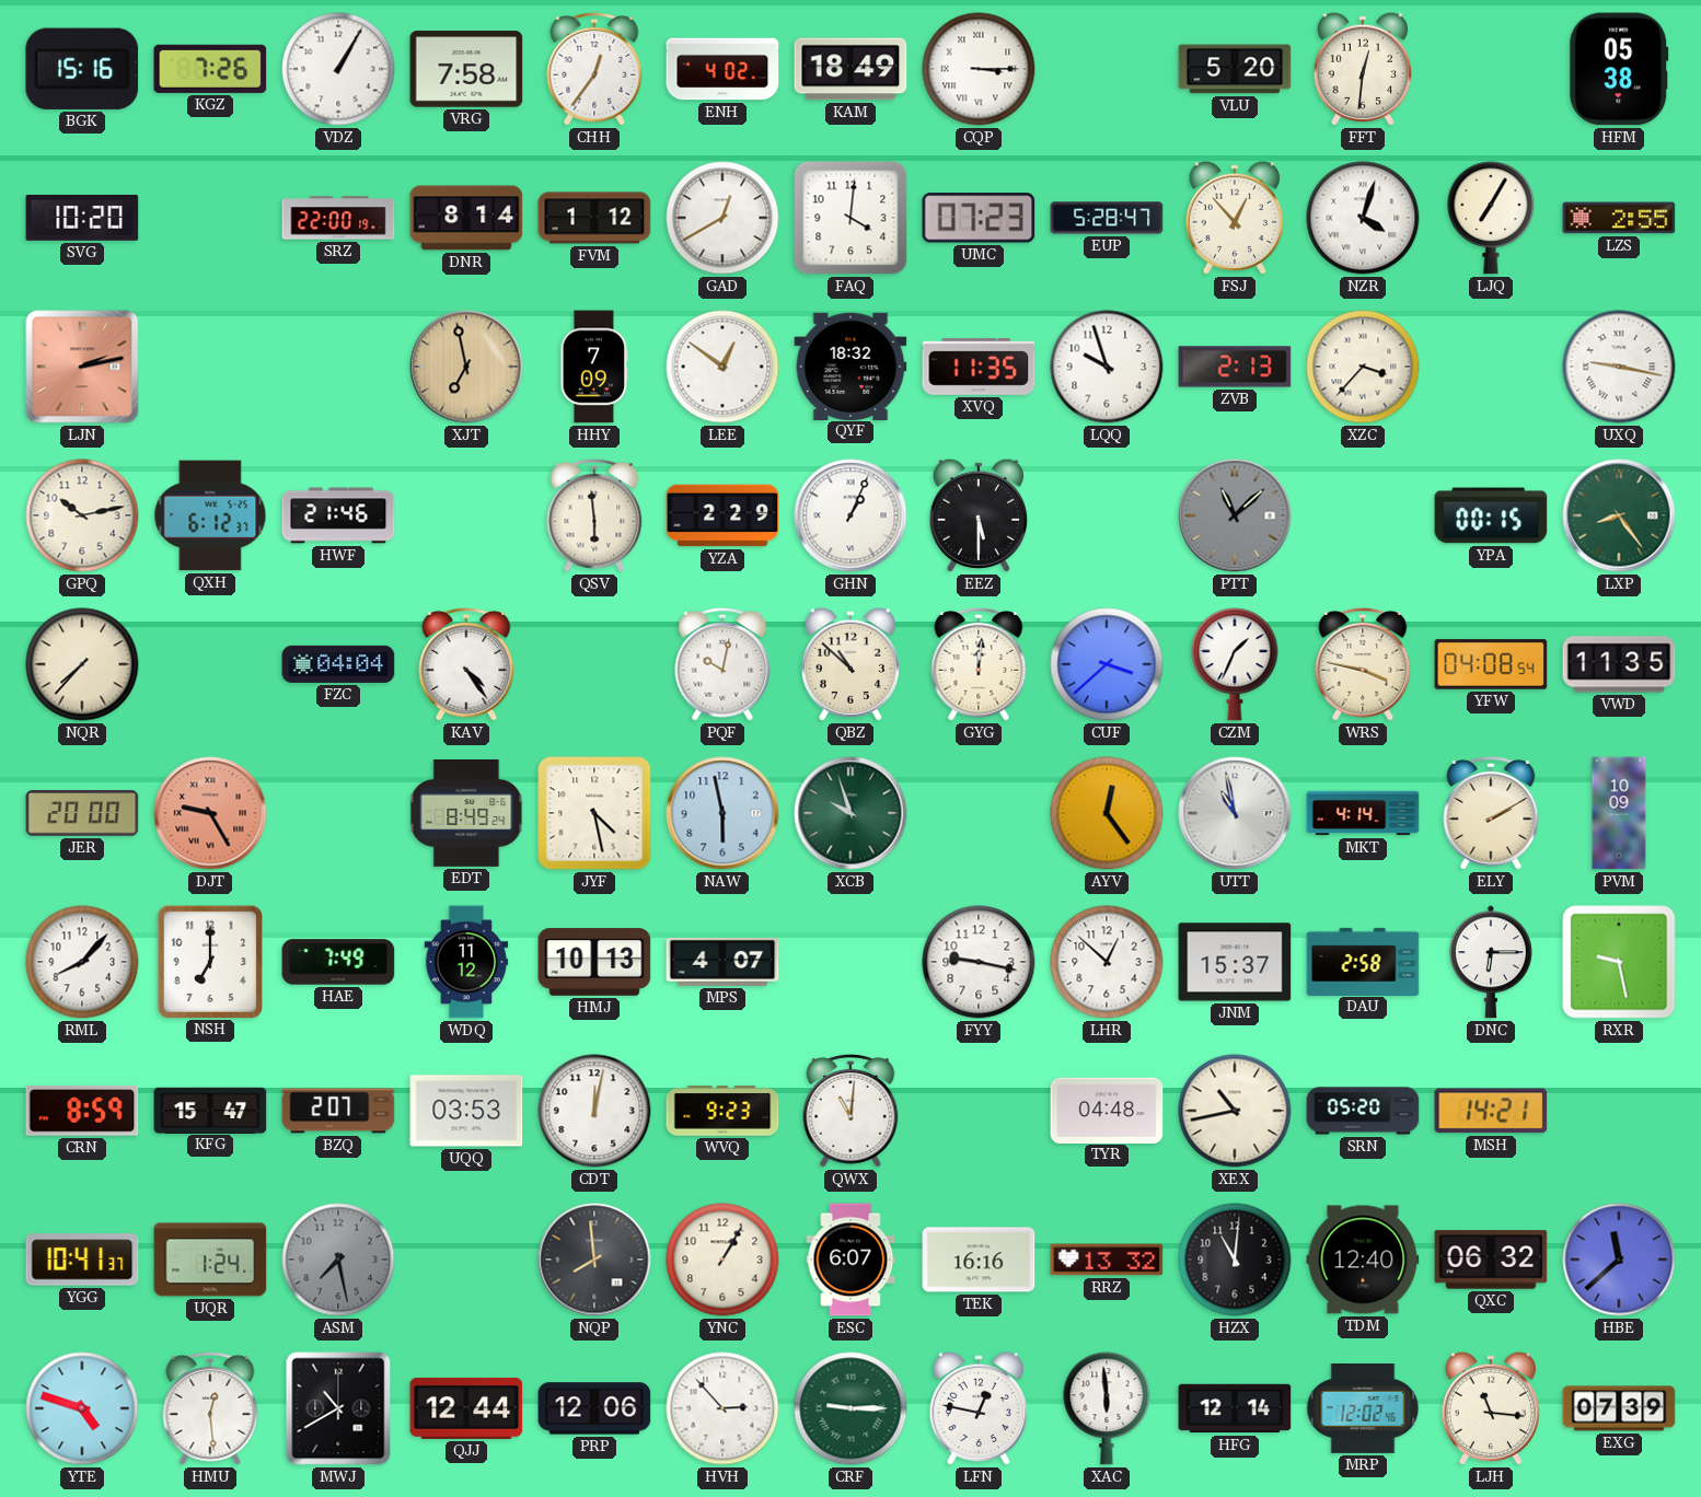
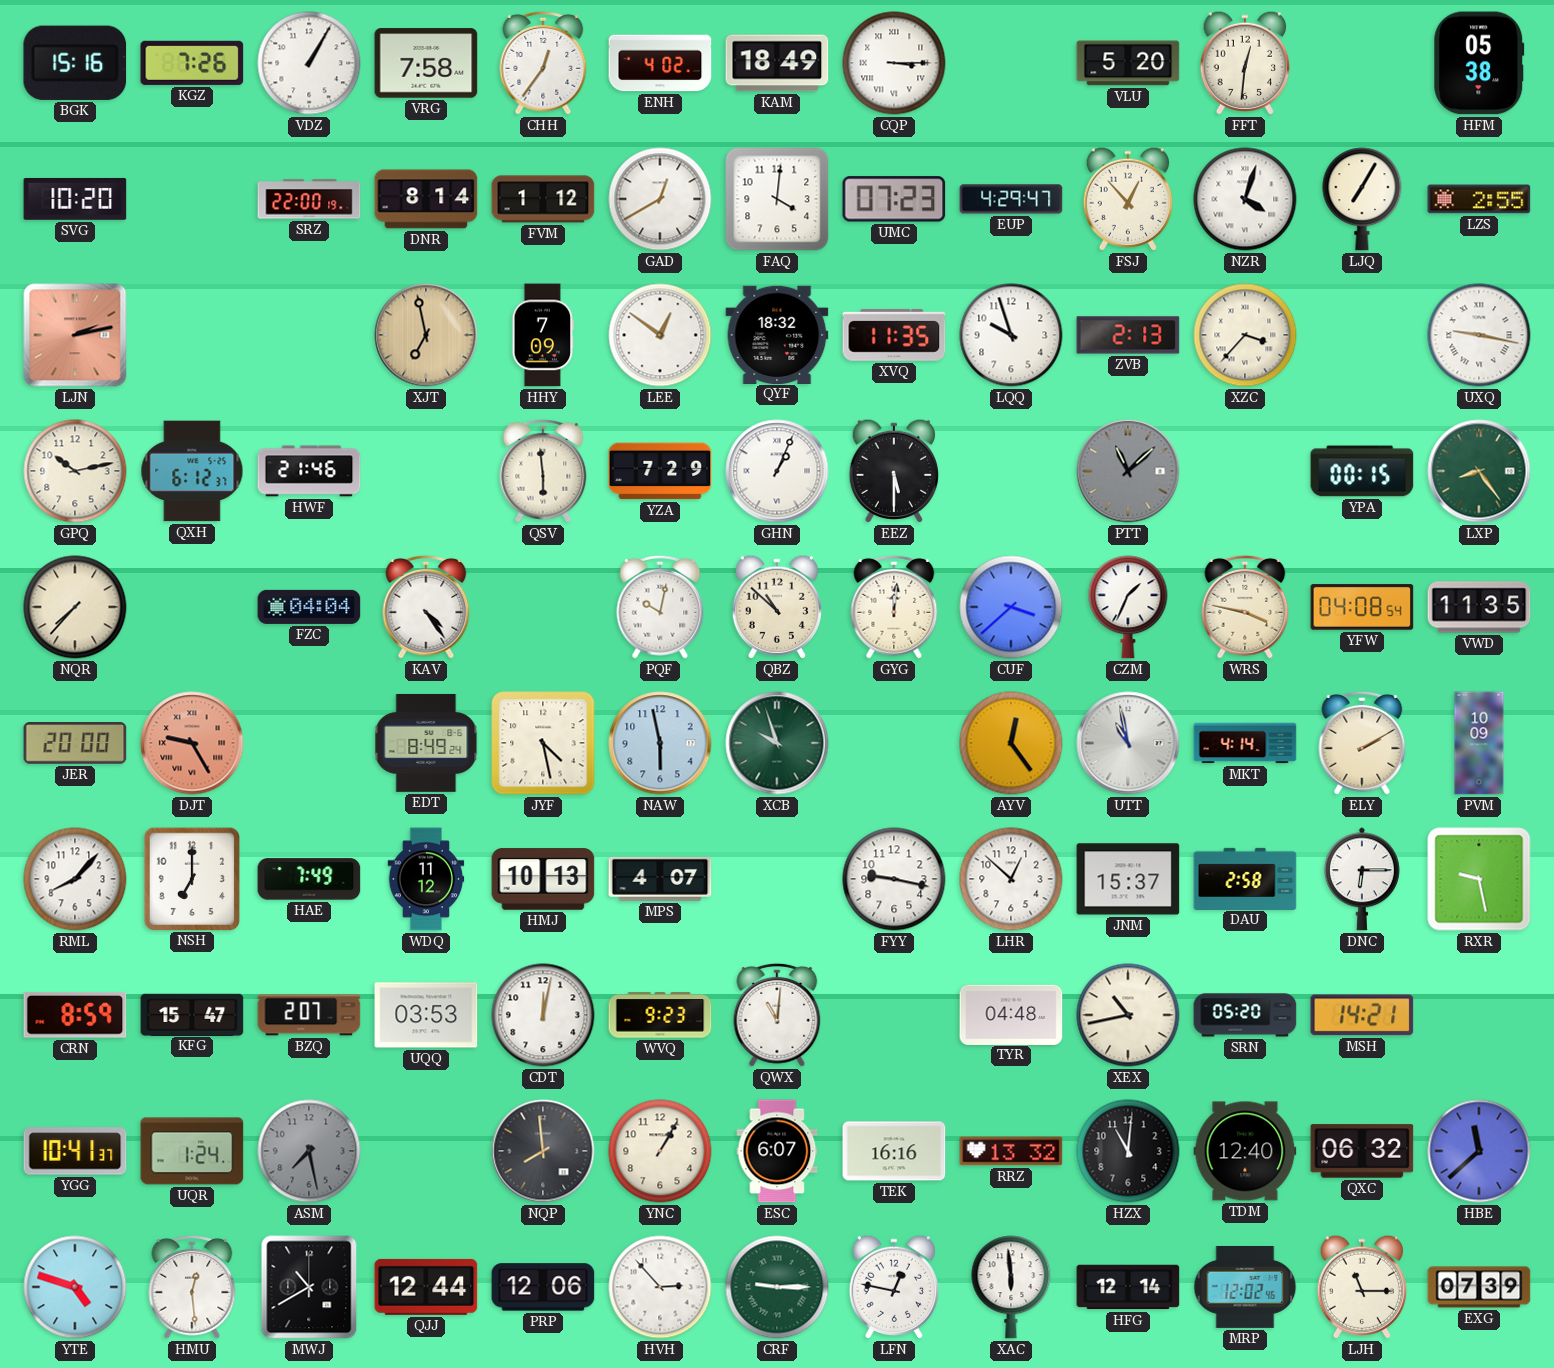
EUP: 5:28 -> 4:29
YZA: 2:29 -> 7:29
LJH: 11:16 -> 11:15
